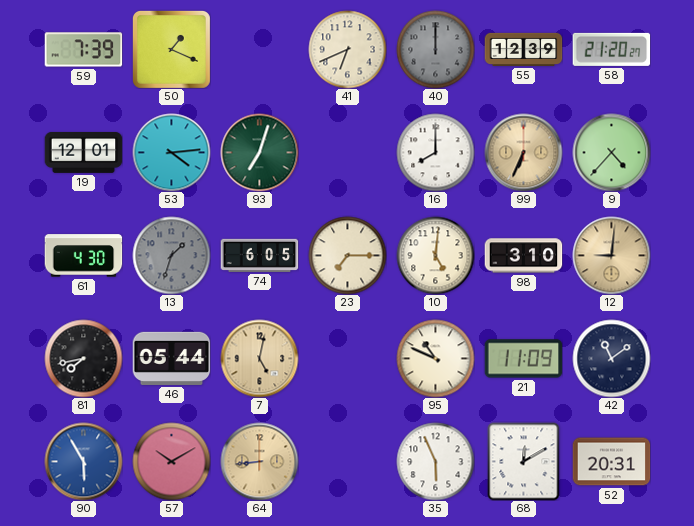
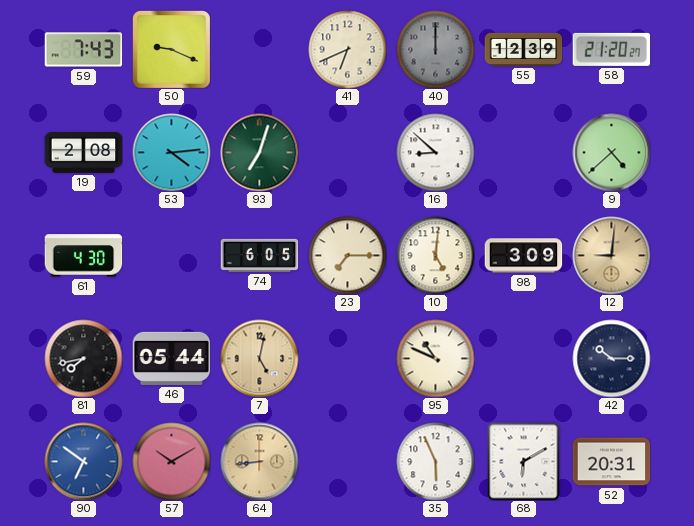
59: 7:39 -> 7:43
50: 1:19 -> 9:19
19: 12:01 -> 2:08
16: 8:00 -> 8:52
99: 6:34 -> none
9: 4:37 -> 4:38
13: 1:33 -> none
98: 3:10 -> 3:09
21: 11:09 -> none
42: 11:09 -> 10:15
90: 5:55 -> 6:51
68: 12:10 -> 6:10
